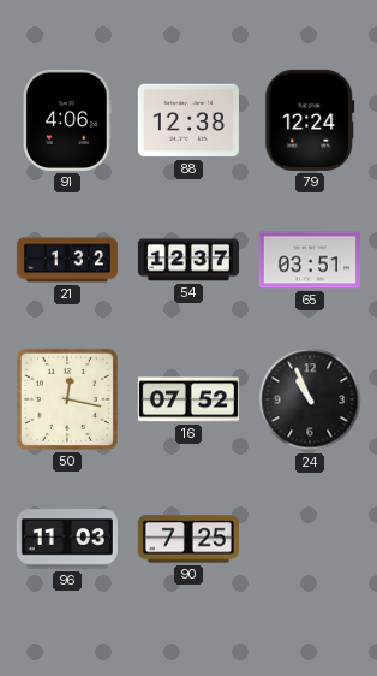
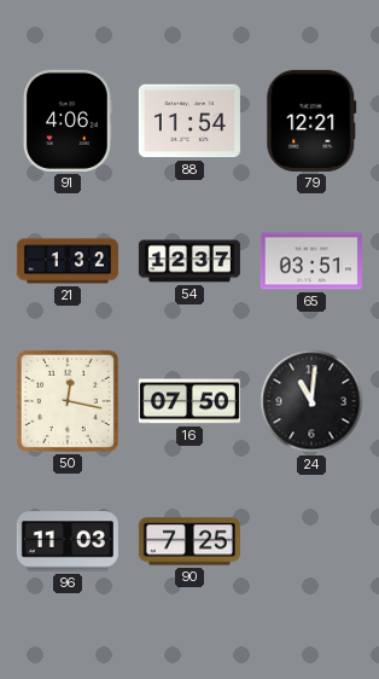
88: 12:38 -> 11:54
79: 12:24 -> 12:21
16: 07:52 -> 07:50
24: 10:56 -> 11:01
